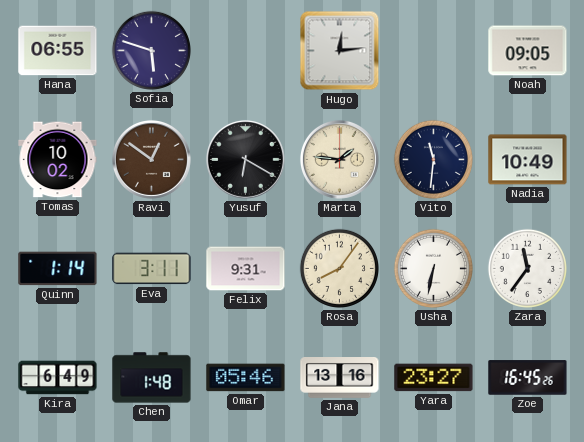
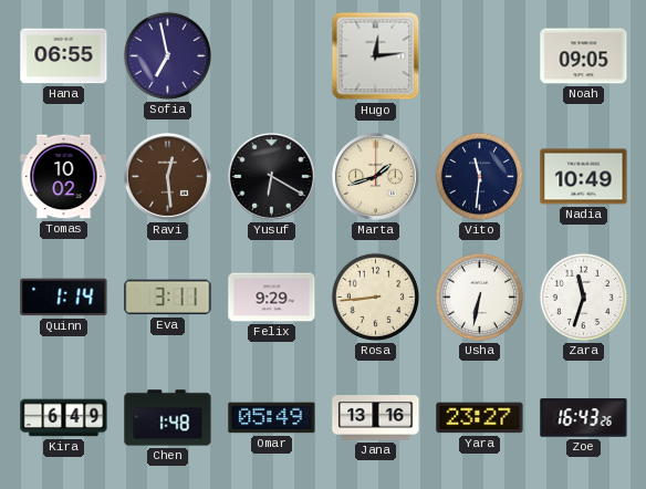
Sofia: 5:48 -> 6:58
Ravi: 12:51 -> 12:29
Marta: 1:46 -> 1:42
Felix: 9:31 -> 9:29
Rosa: 8:06 -> 8:44
Zara: 11:36 -> 11:33
Omar: 05:46 -> 05:49
Zoe: 16:45 -> 16:43
